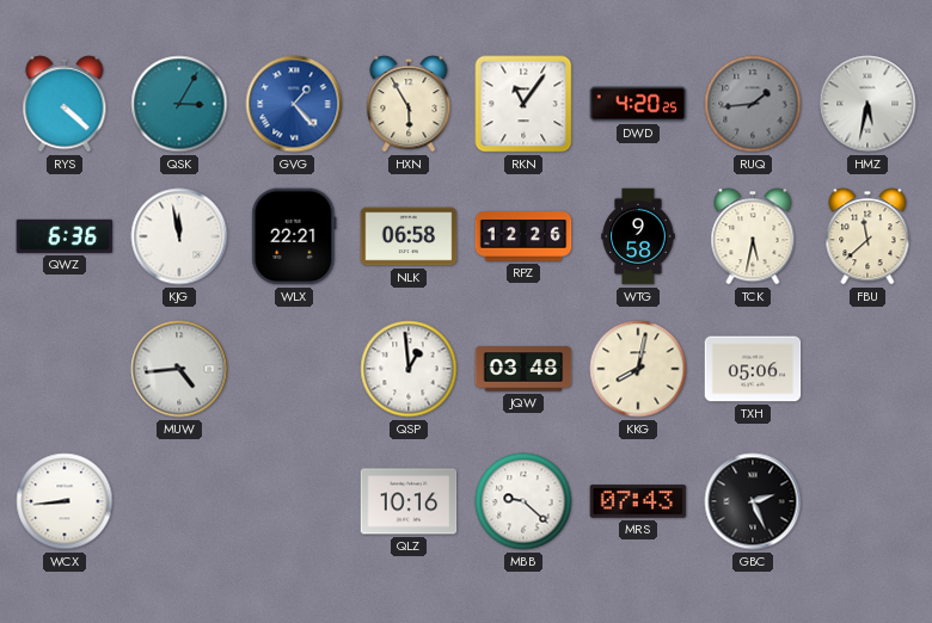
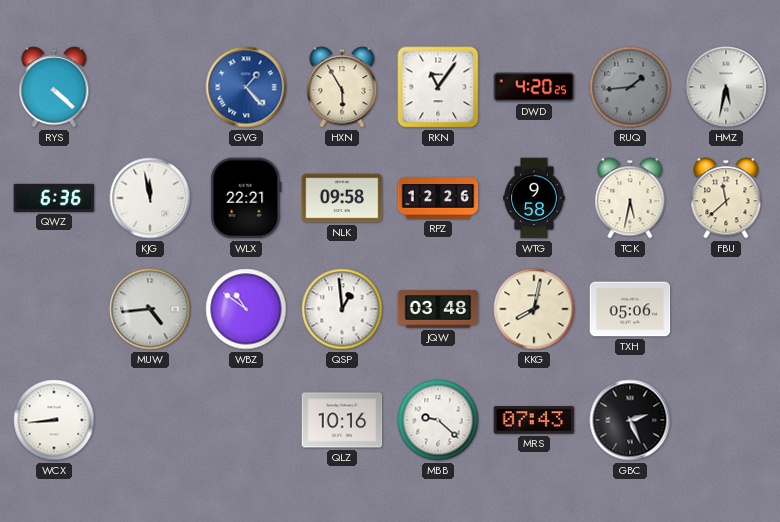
QSK: 3:05 -> none
NLK: 06:58 -> 09:58
WBZ: none -> 10:51
